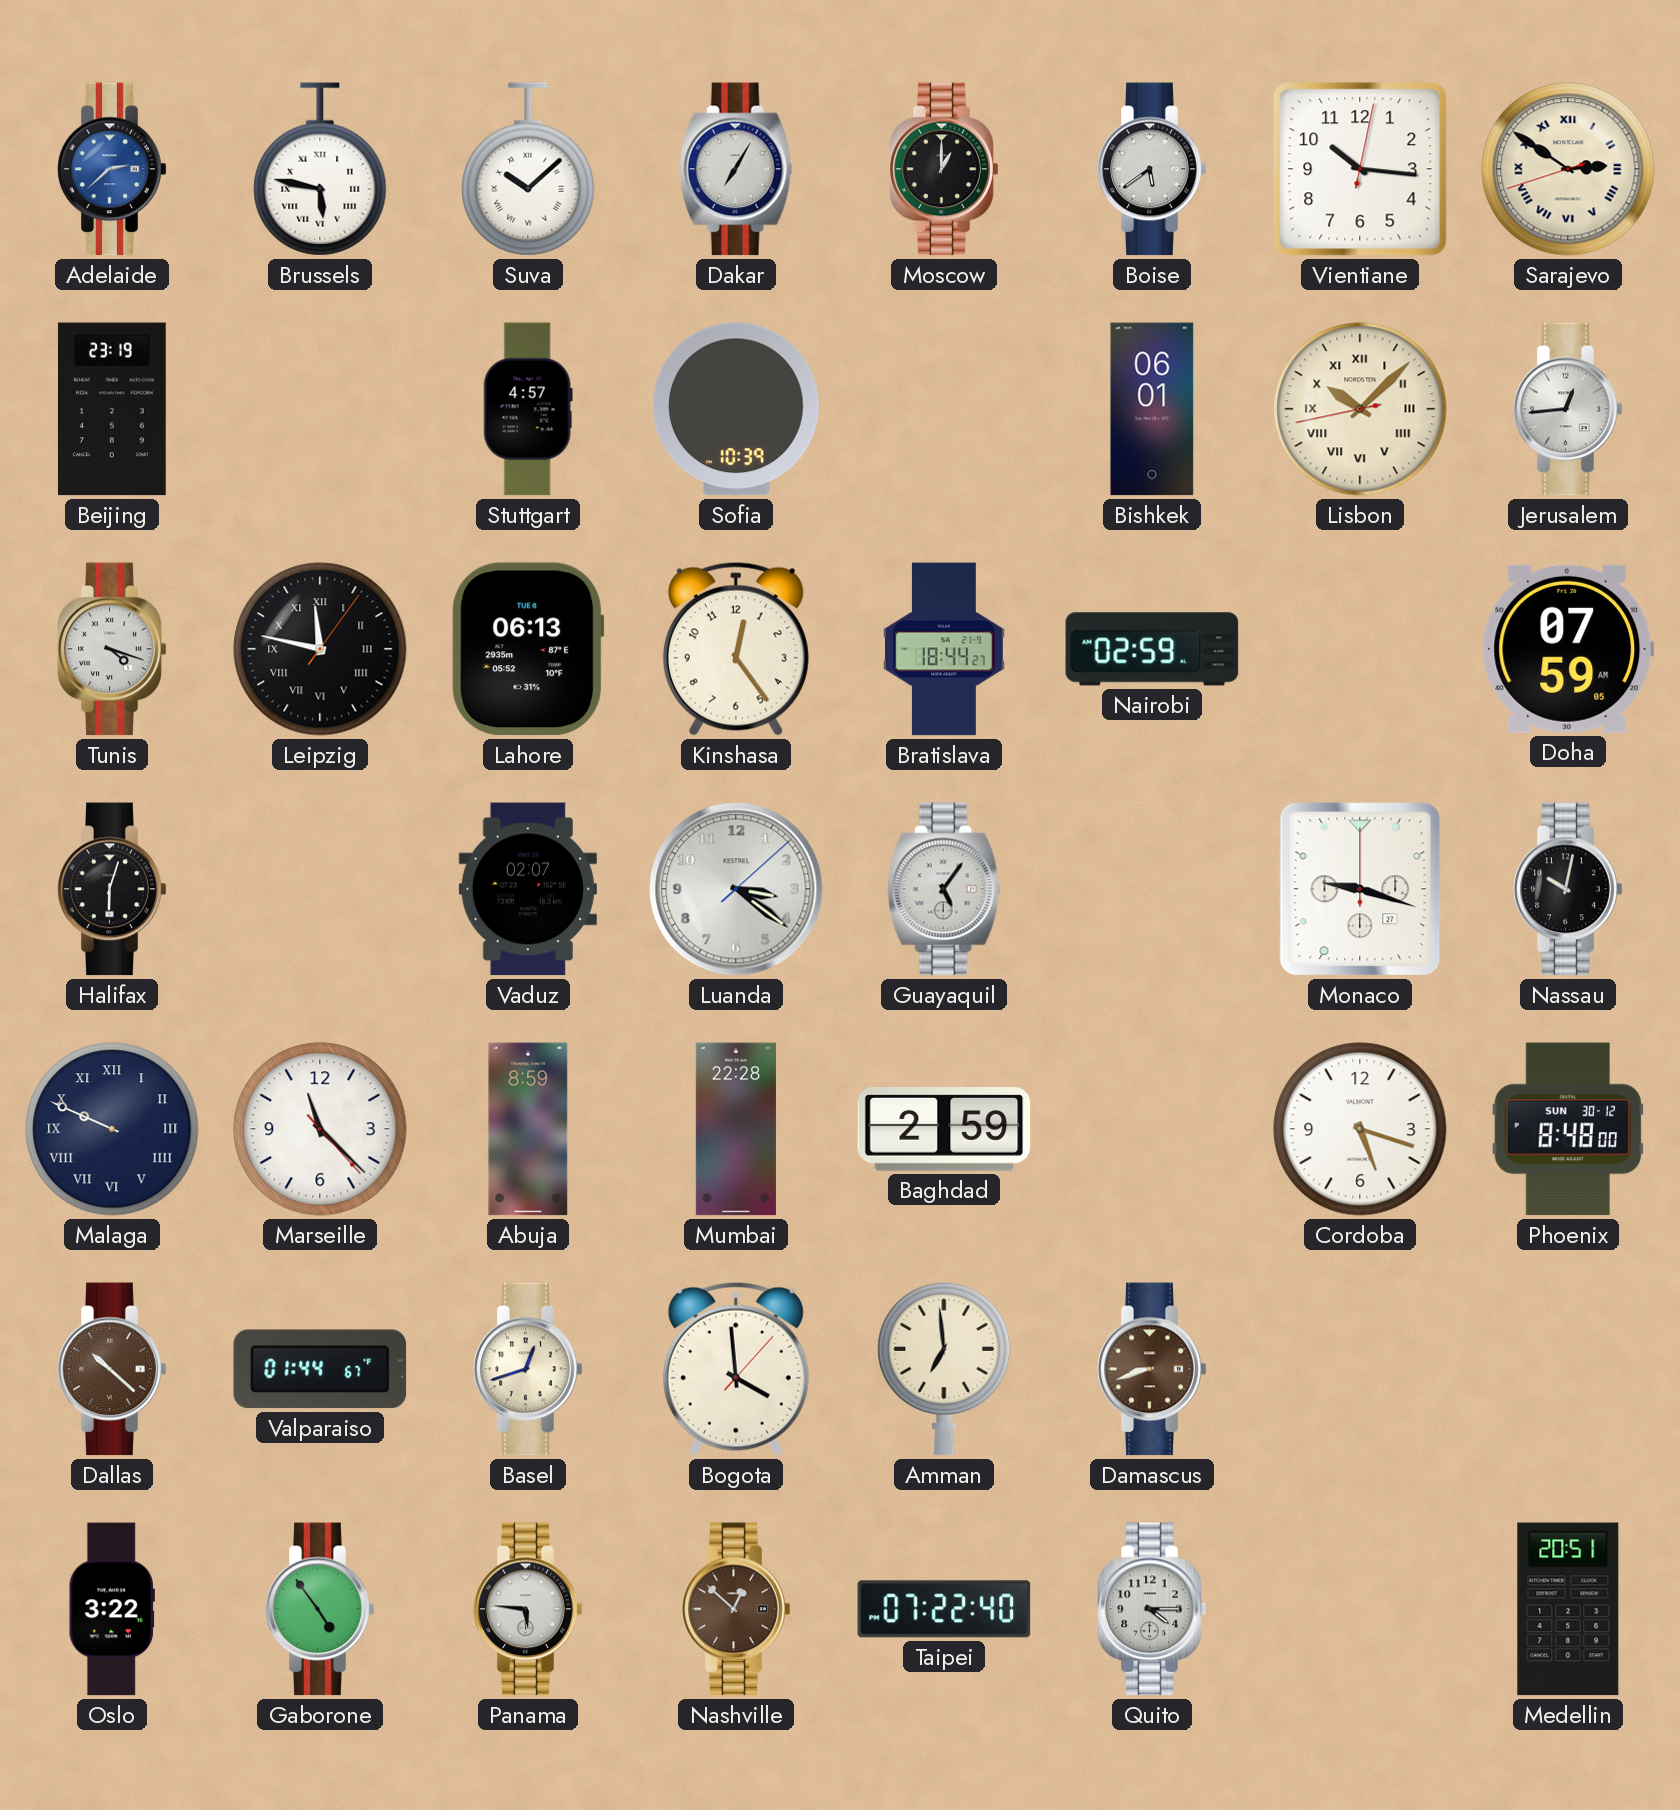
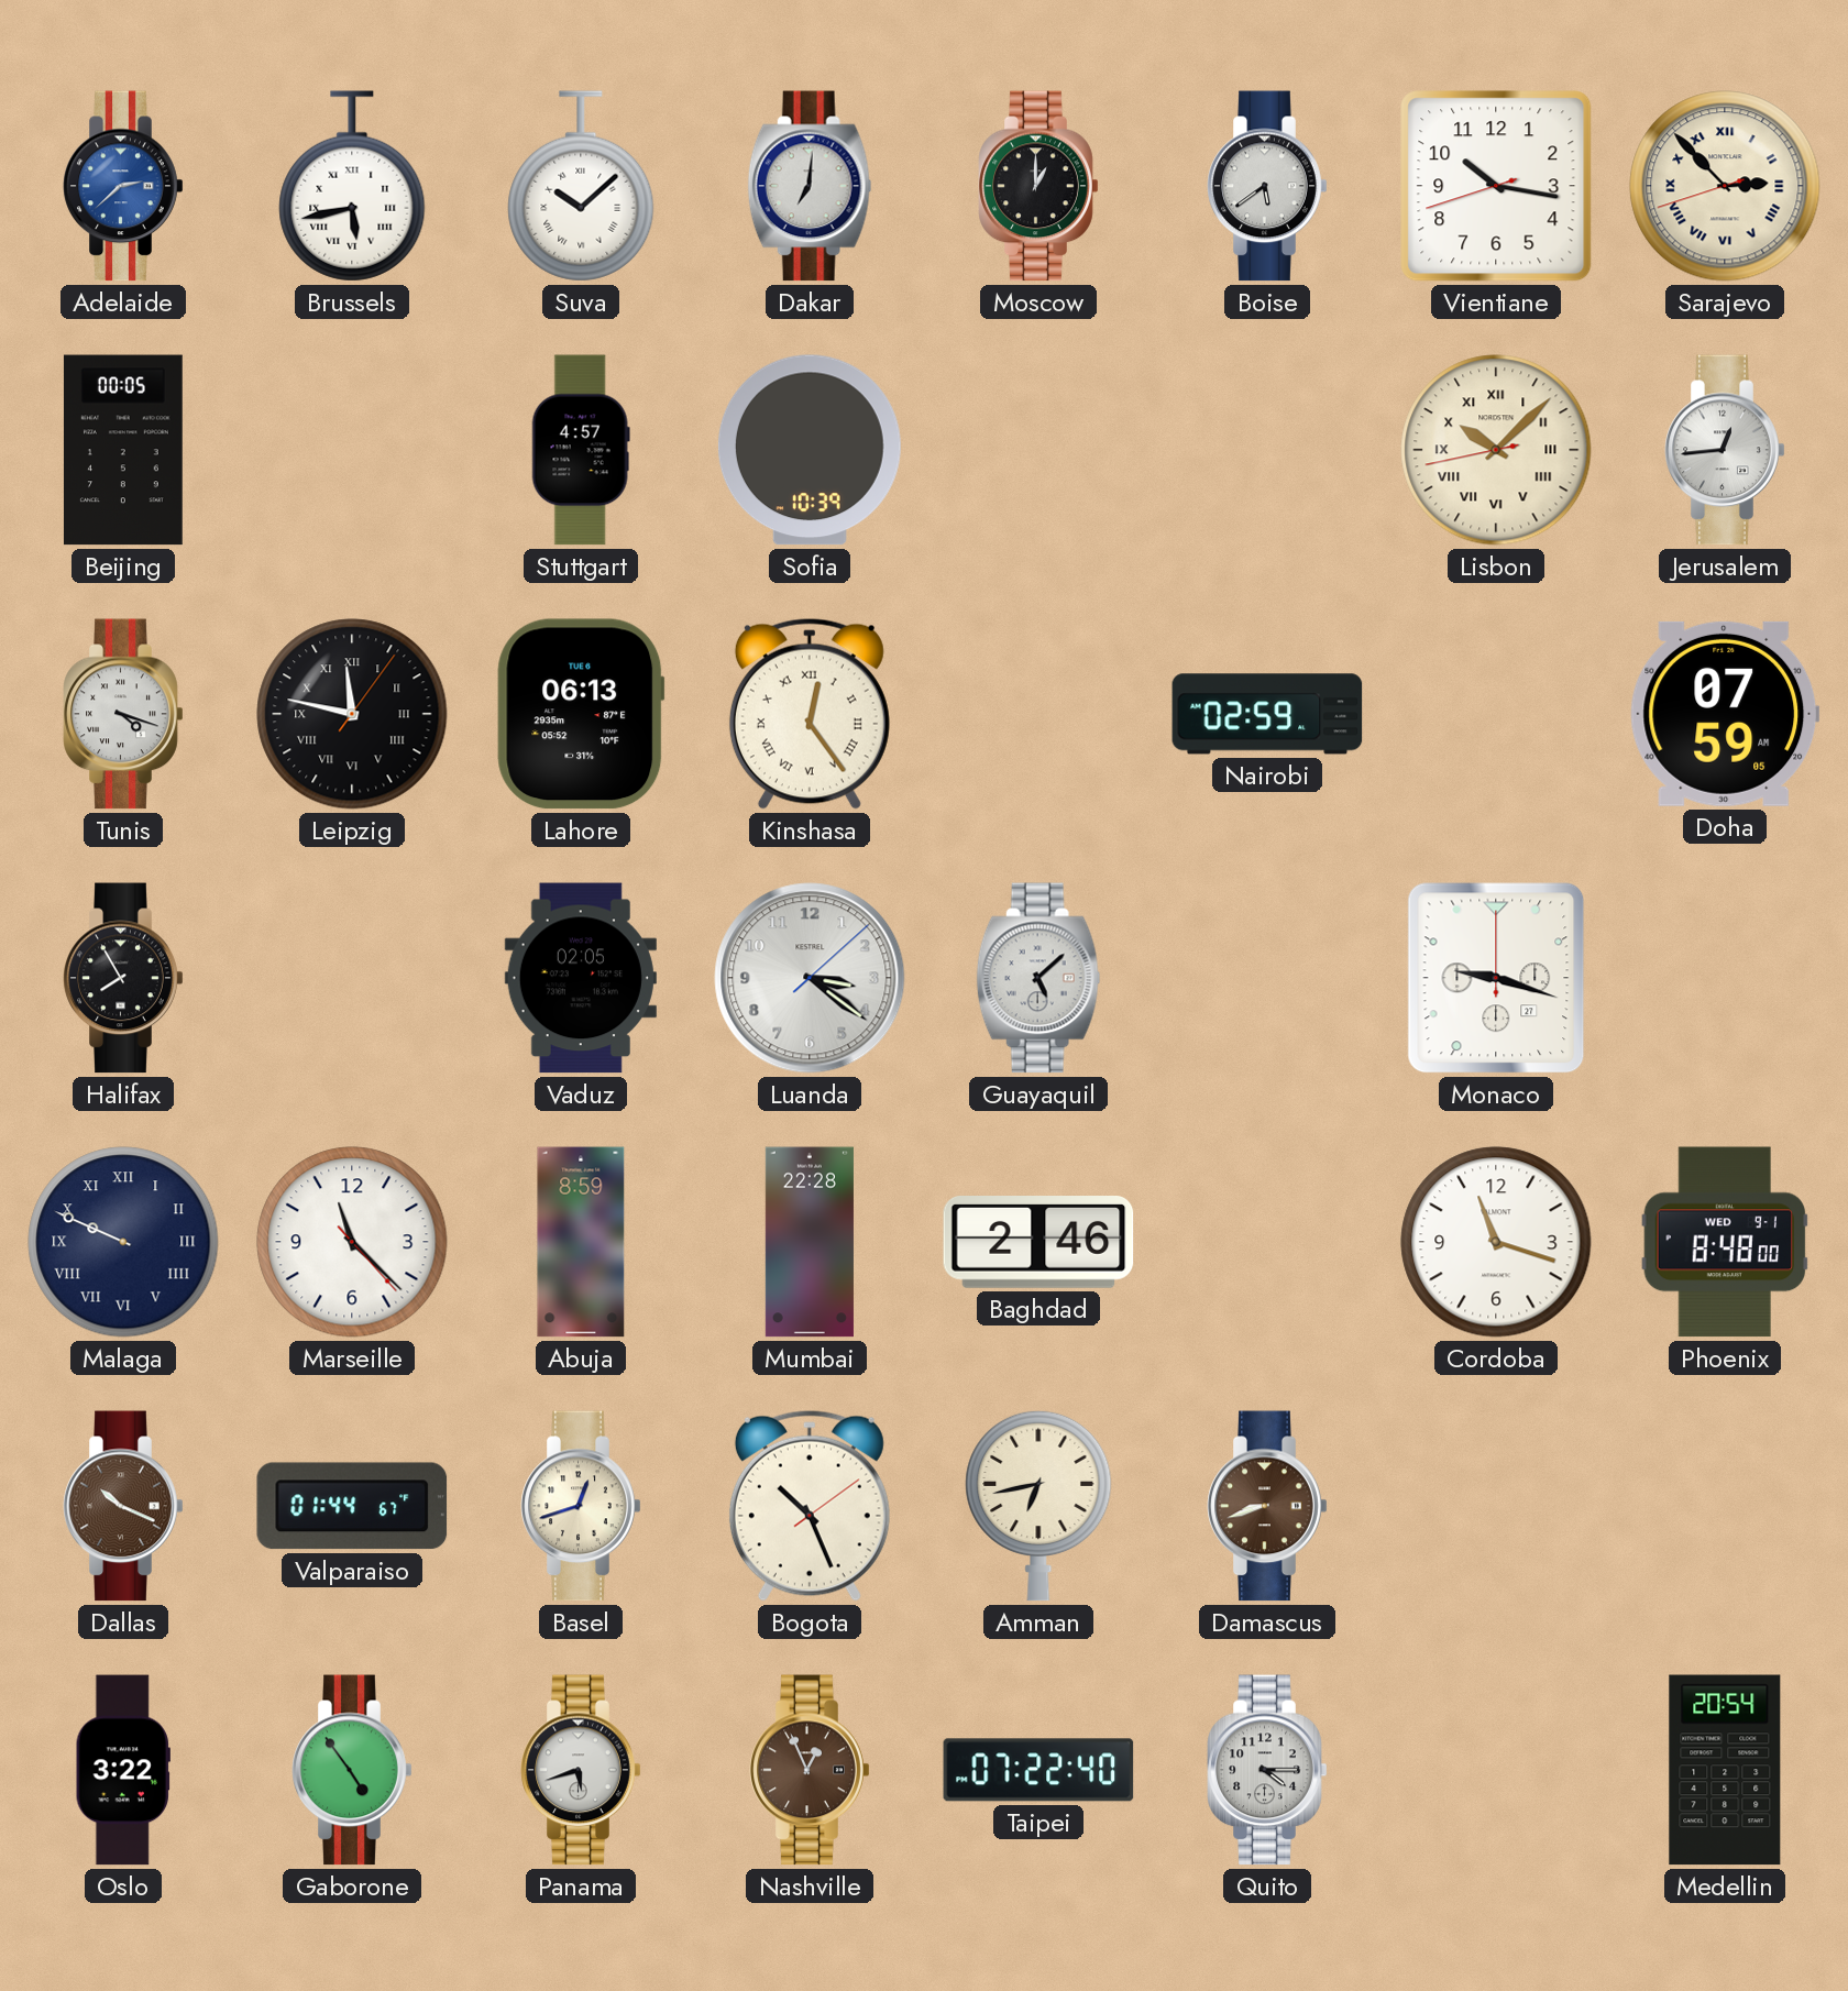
Brussels: 5:47 -> 5:43
Dakar: 7:05 -> 7:01
Vientiane: 10:16:02 -> 10:16:42
Sarajevo: 2:50 -> 2:52
Beijing: 23:19 -> 00:05
Bishkek: 06:01 -> none
Kinshasa numerals: Arabic -> Roman
Bratislava: 18:44 -> none
Halifax: 6:03 -> 7:55
Vaduz: 02:07 -> 02:05
Guayaquil: 5:06 -> 5:08
Nassau: 10:02 -> none
Baghdad: 2:59 -> 2:46
Cordoba: 5:18 -> 11:18
Phoenix date: SUN 30-12 -> WED 9-1
Dallas: 10:22 -> 10:19
Bogota: 3:59 -> 10:26
Amman: 6:59 -> 6:43
Panama: 5:46 -> 5:42
Nashville: 12:52 -> 12:56
Medellin: 20:51 -> 20:54
